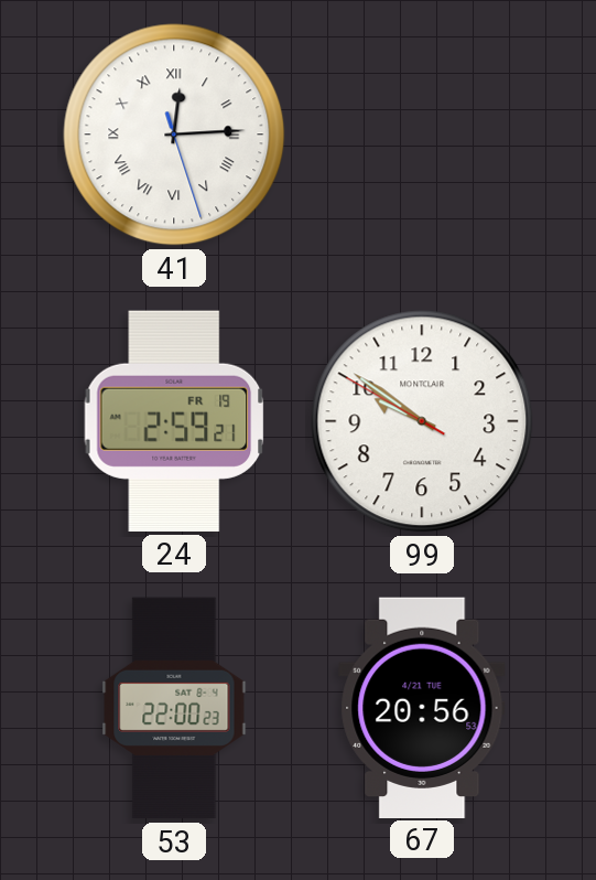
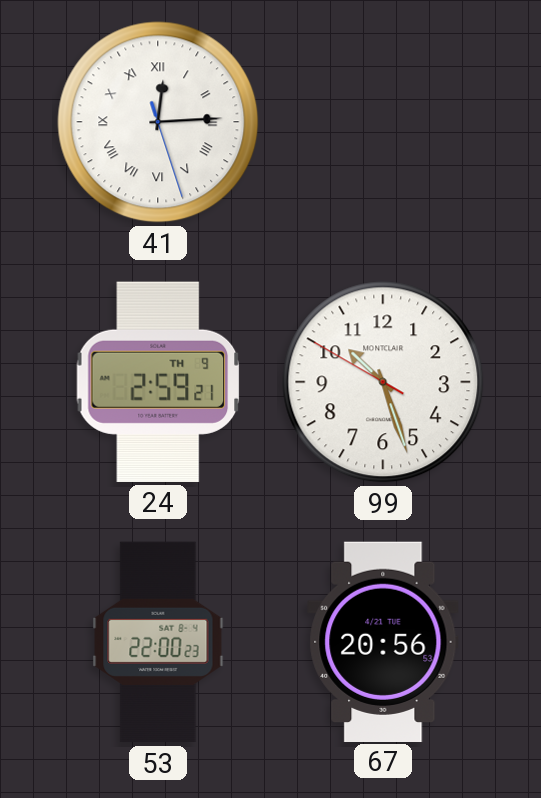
24 date: FR 19 -> TH 9
99: 9:50 -> 10:26
